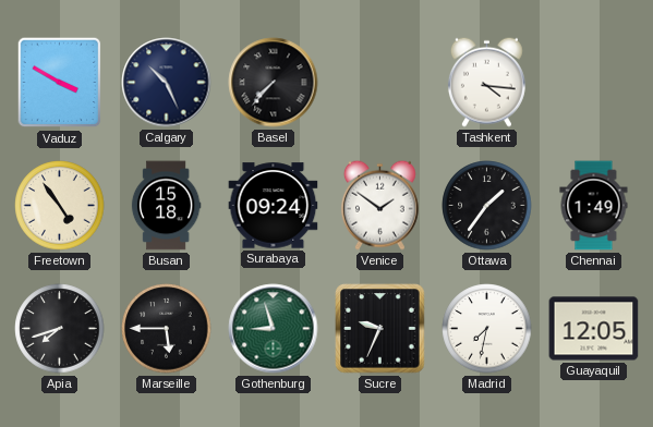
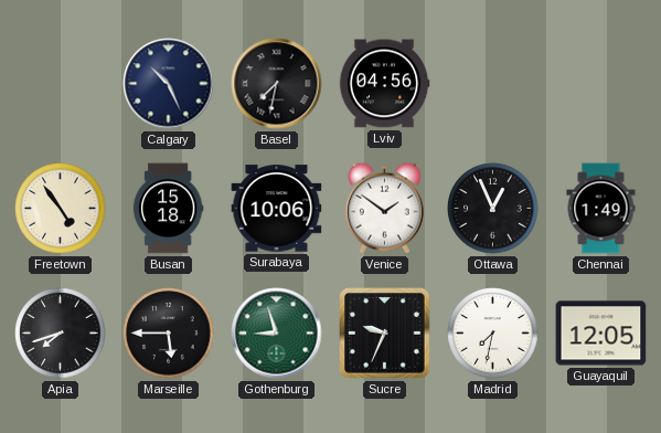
Vaduz: 3:50 -> none
Basel: 7:37 -> 7:32
Lviv: none -> 04:56
Tashkent: 4:16 -> none
Surabaya: 09:24 -> 10:06
Ottawa: 1:36 -> 12:56
